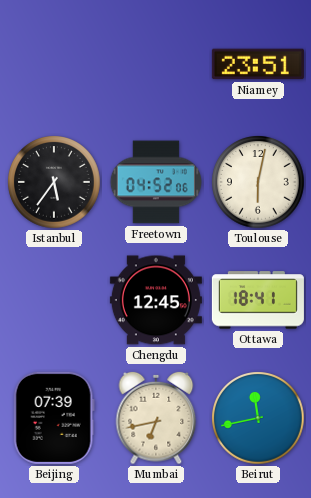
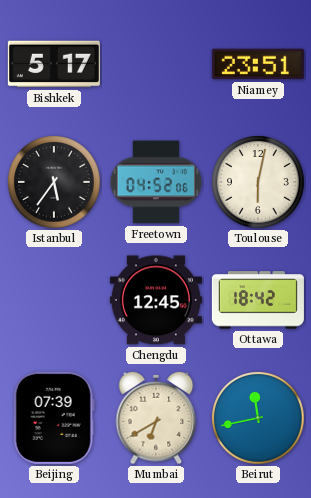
Bishkek: none -> 5:17
Ottawa: 18:41 -> 18:42
Mumbai: 6:43 -> 6:40
